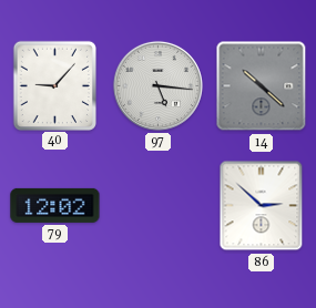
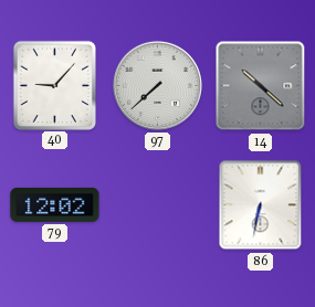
97: 5:16 -> 7:38
86: 2:52 -> 6:32
